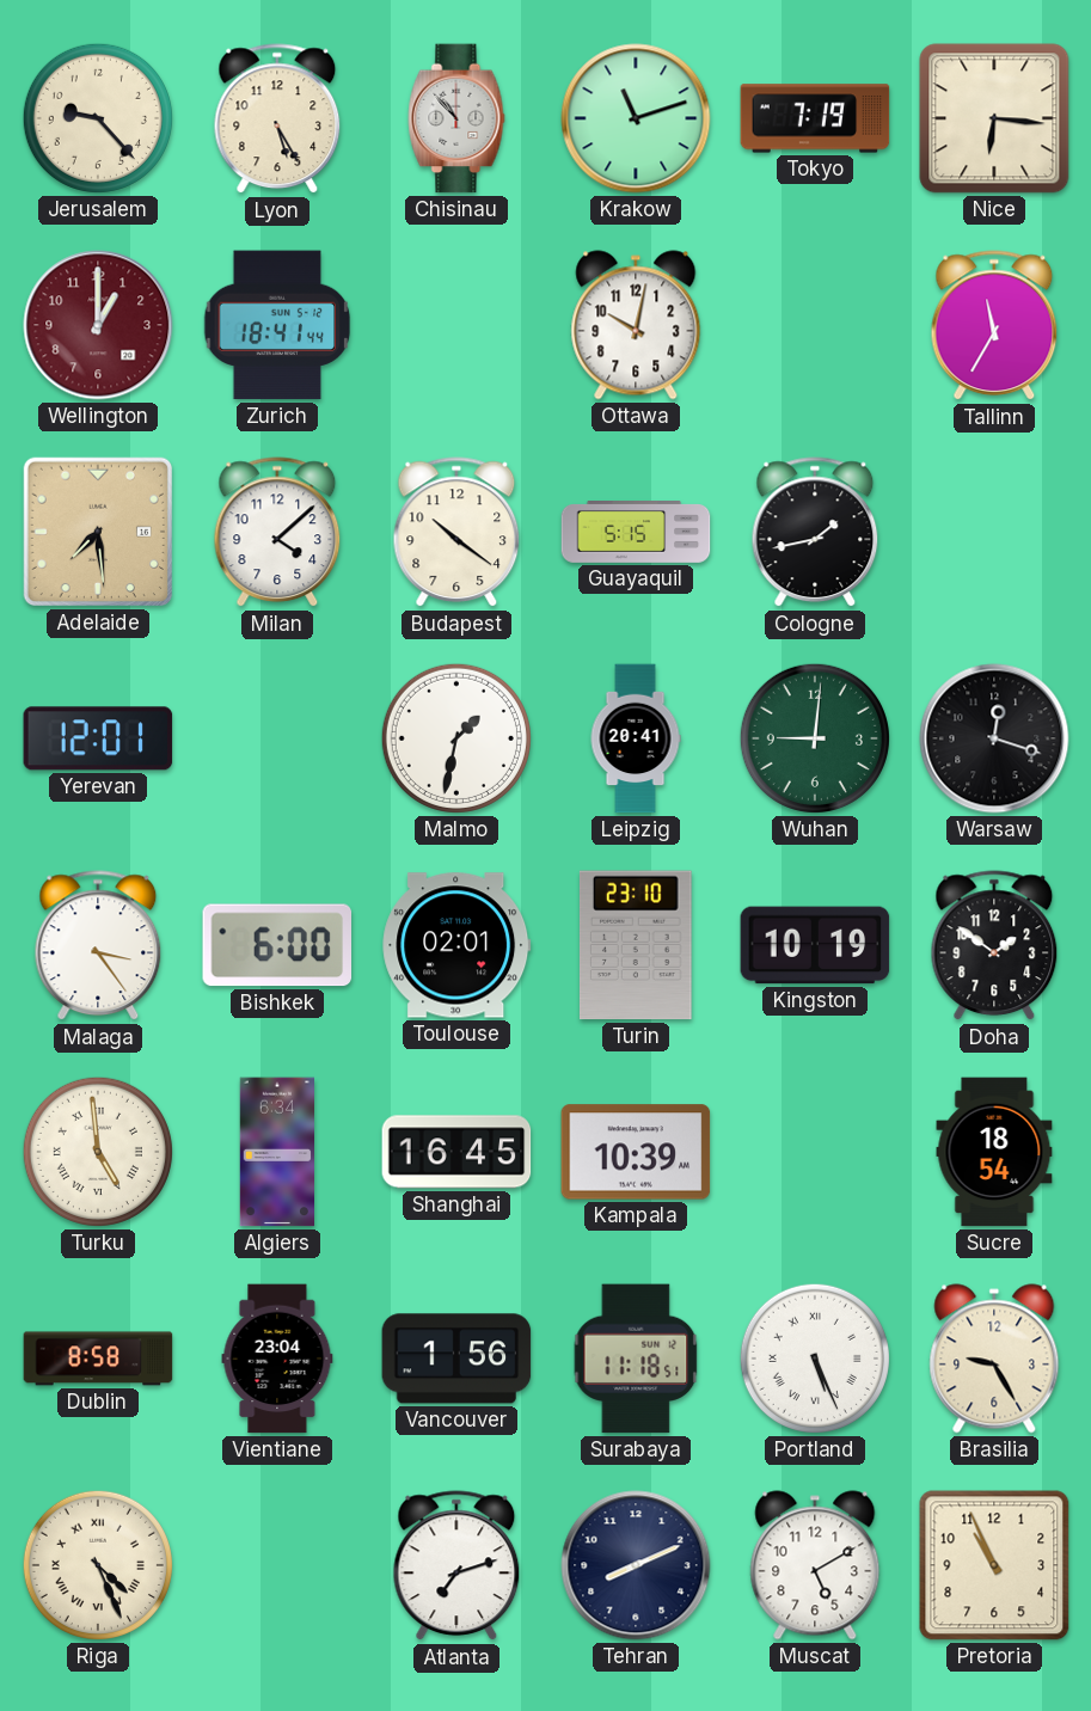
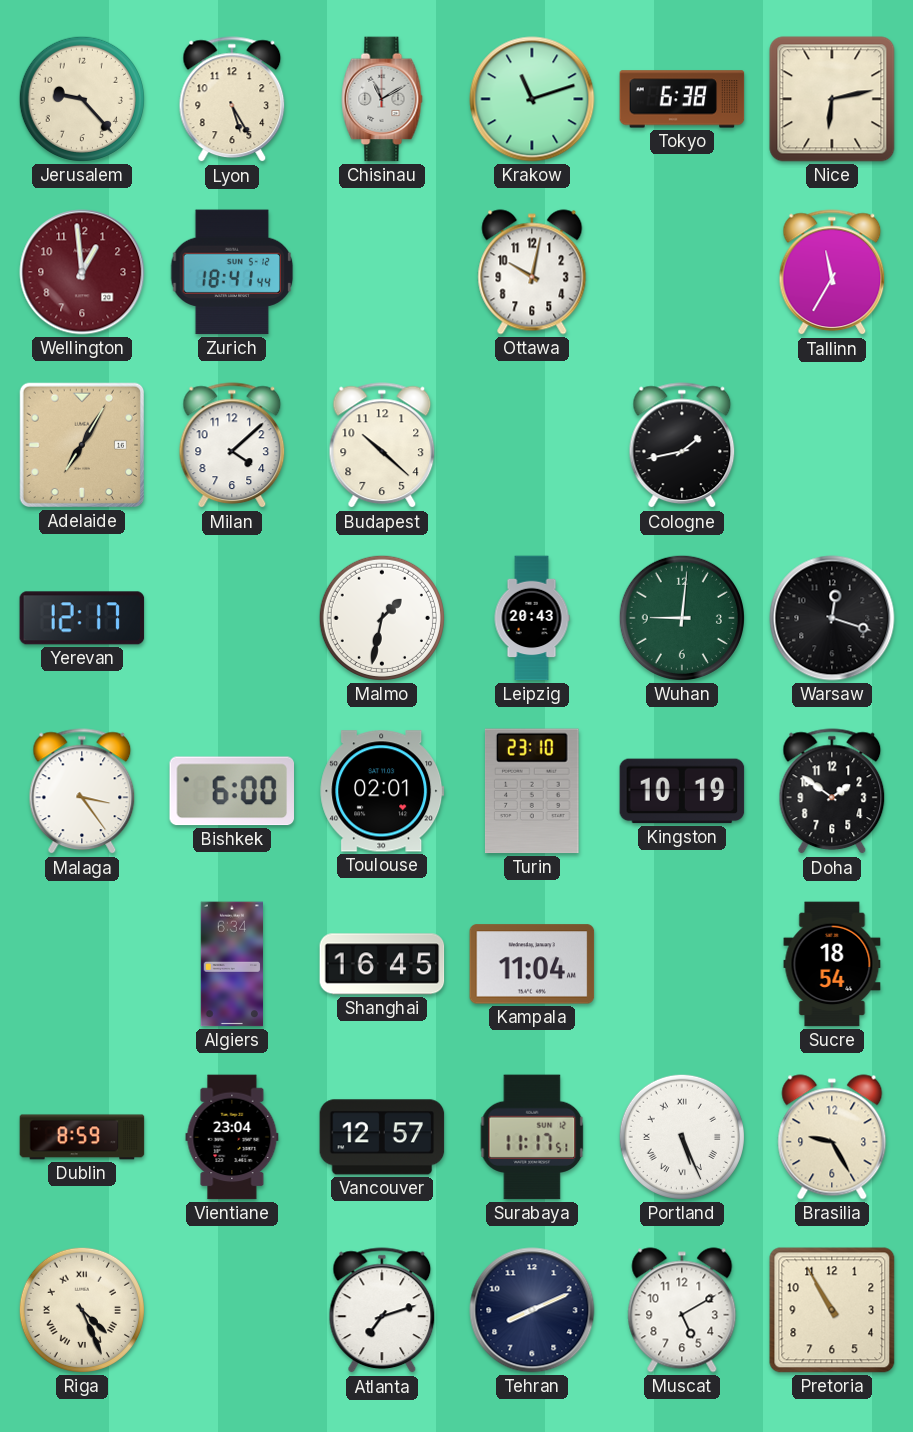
Chisinau: 10:53 -> 11:10
Tokyo: 7:19 -> 6:38
Nice: 6:16 -> 6:13
Wellington: 1:00 -> 12:59
Adelaide: 7:29 -> 7:05
Budapest: 10:21 -> 10:22
Guayaquil: 5:15 -> none
Yerevan: 12:01 -> 12:17
Leipzig: 20:41 -> 20:43
Turku: 4:59 -> none
Kampala: 10:39 -> 11:04
Dublin: 8:58 -> 8:59
Vancouver: 1:56 -> 12:57
Surabaya: 11:18 -> 11:17
Pretoria: 10:56 -> 10:55
